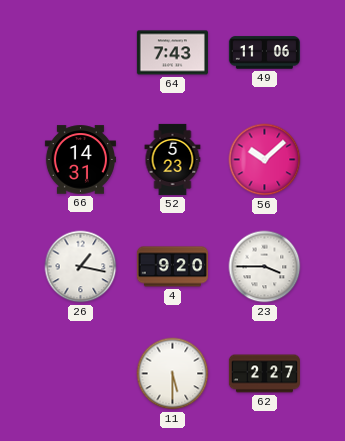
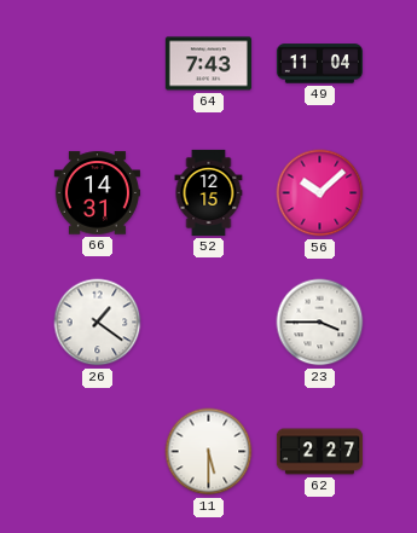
49: 11:06 -> 11:04
52: 5:23 -> 12:15
26: 1:17 -> 1:21
4: 9:20 -> none
